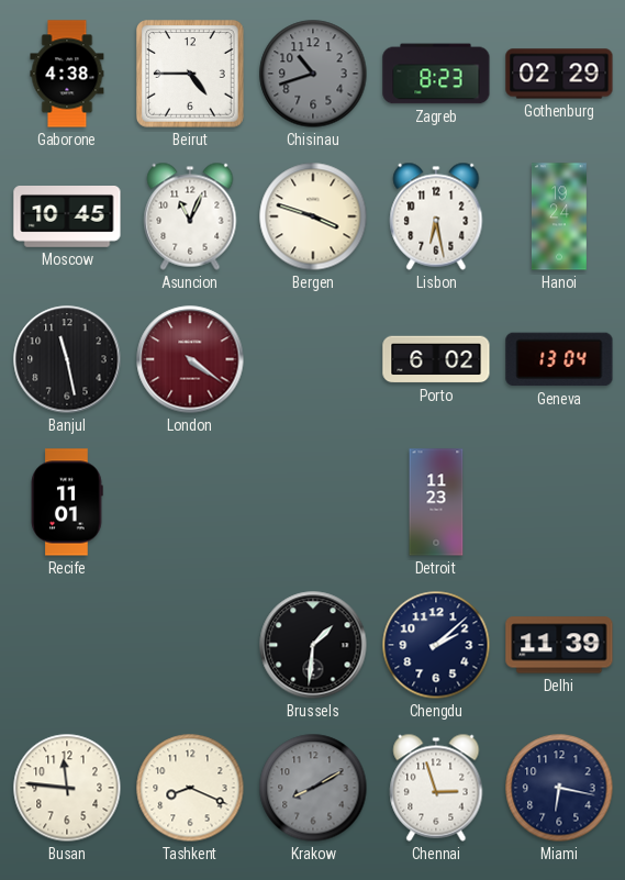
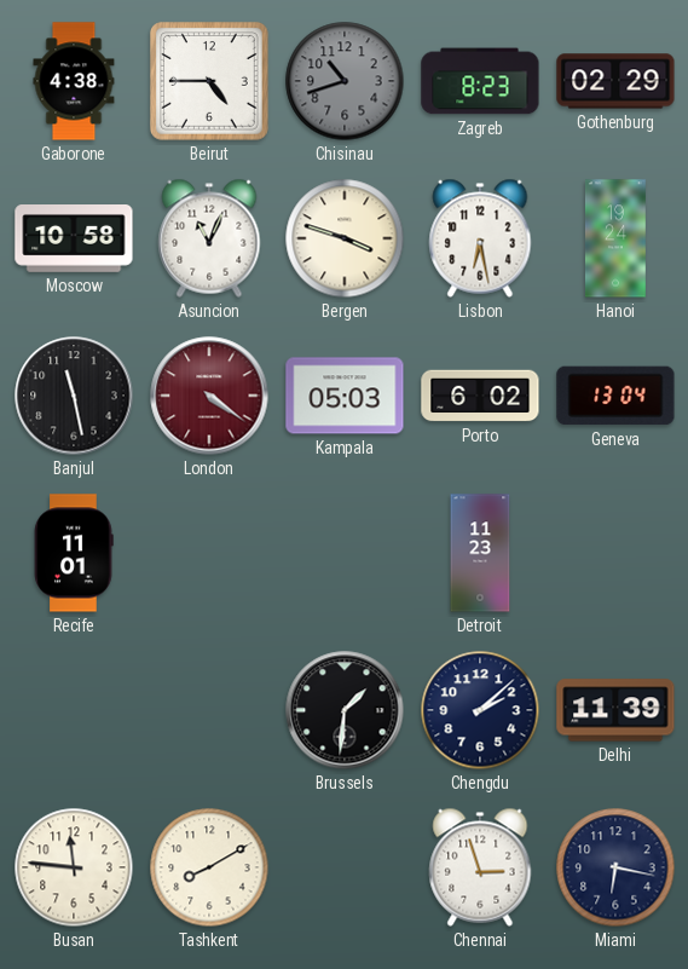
Moscow: 10:45 -> 10:58
Kampala: none -> 05:03
Tashkent: 8:19 -> 8:10
Krakow: 8:10 -> none
